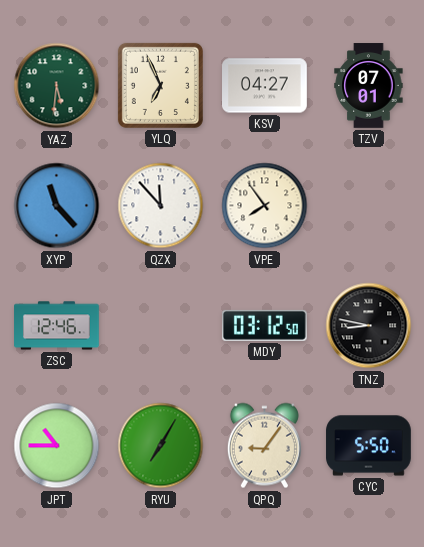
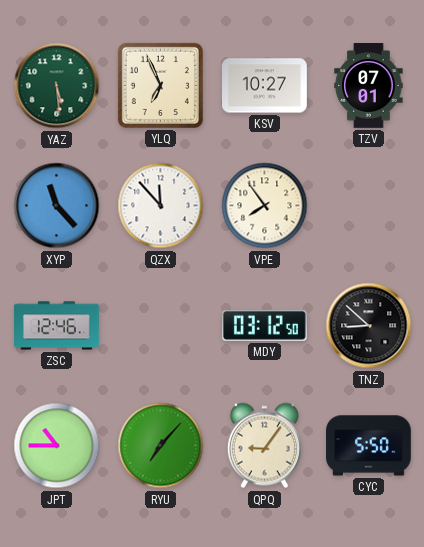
YAZ: 5:31 -> 5:29
KSV: 04:27 -> 10:27
TNZ: 8:47 -> 8:52
RYU: 7:05 -> 7:07
